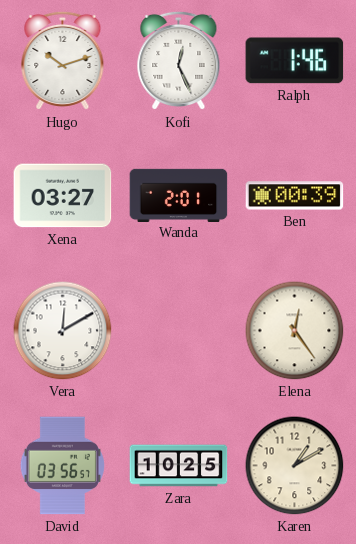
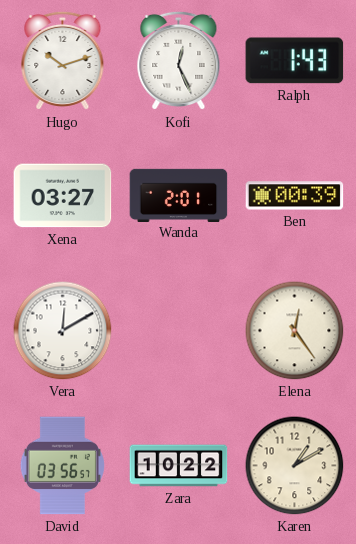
Ralph: 1:46 -> 1:43
Zara: 10:25 -> 10:22
